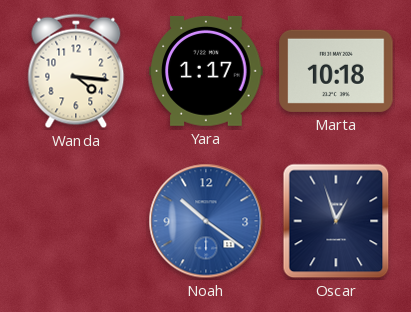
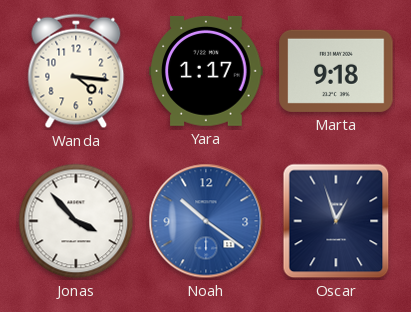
Marta: 10:18 -> 9:18
Jonas: none -> 3:53
